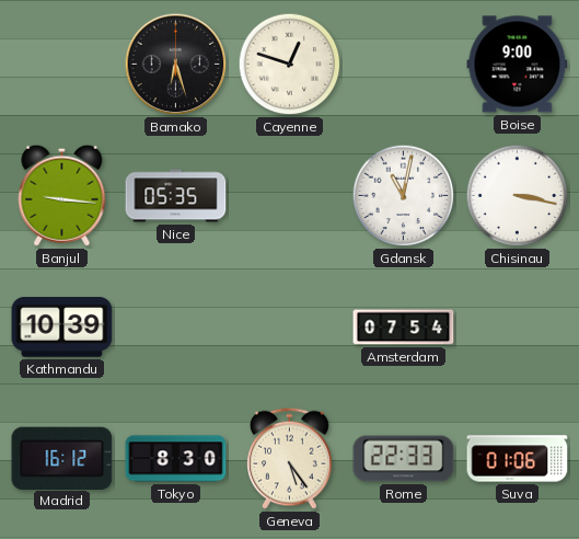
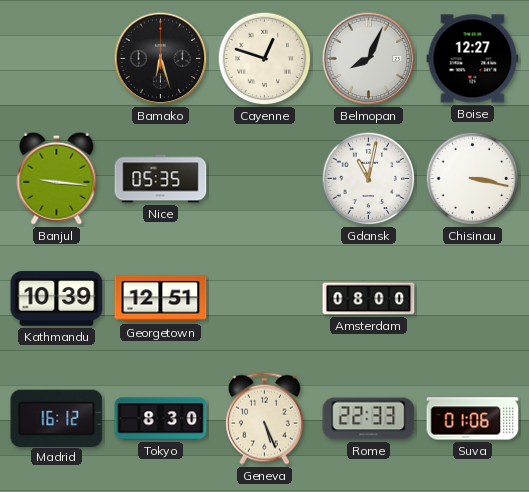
Belmopan: none -> 8:04
Boise: 9:00 -> 12:27
Georgetown: none -> 12:51
Amsterdam: 07:54 -> 08:00
Geneva: 5:24 -> 5:26
